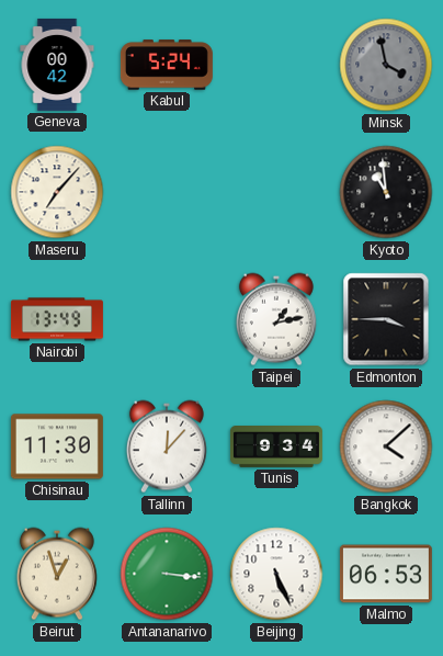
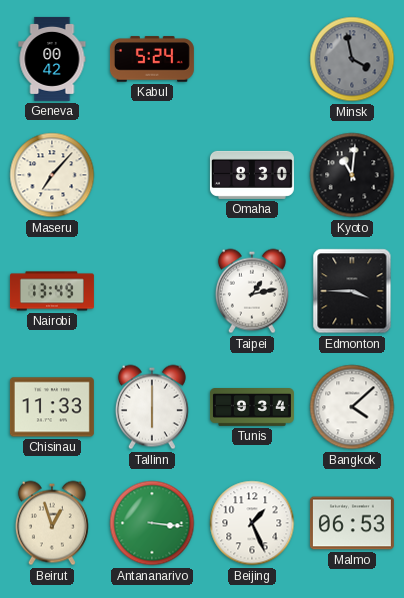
Omaha: none -> 8:30
Kyoto: 10:59 -> 11:01
Chisinau: 11:30 -> 11:33
Tallinn: 12:07 -> 6:00
Beijing: 5:26 -> 1:26
